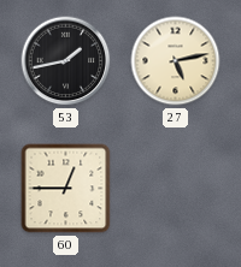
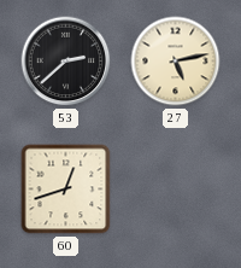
53: 1:43 -> 2:38
60: 12:45 -> 12:42
